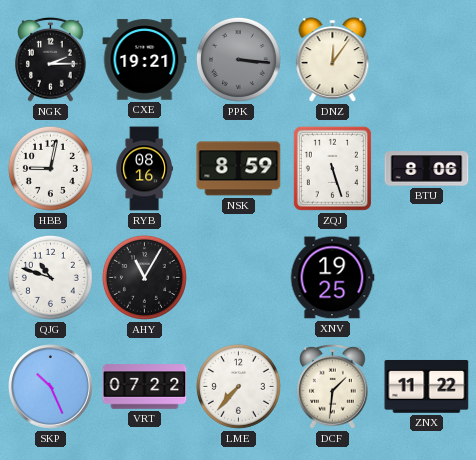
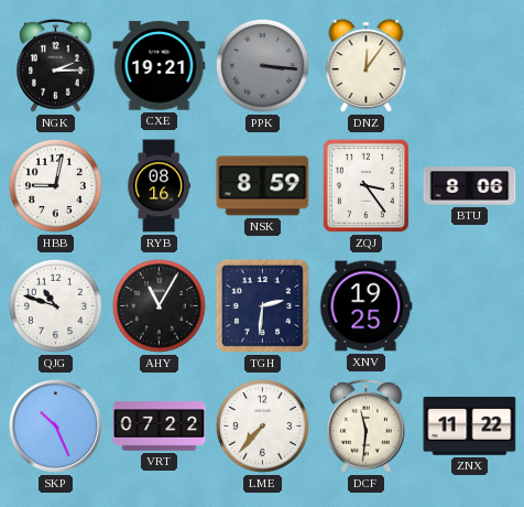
ZQJ: 5:27 -> 3:24
TGH: none -> 2:31
DCF: 1:31 -> 11:31
